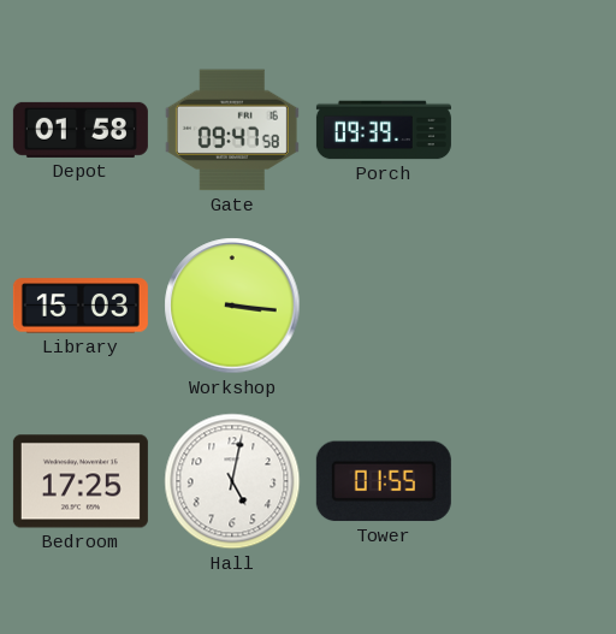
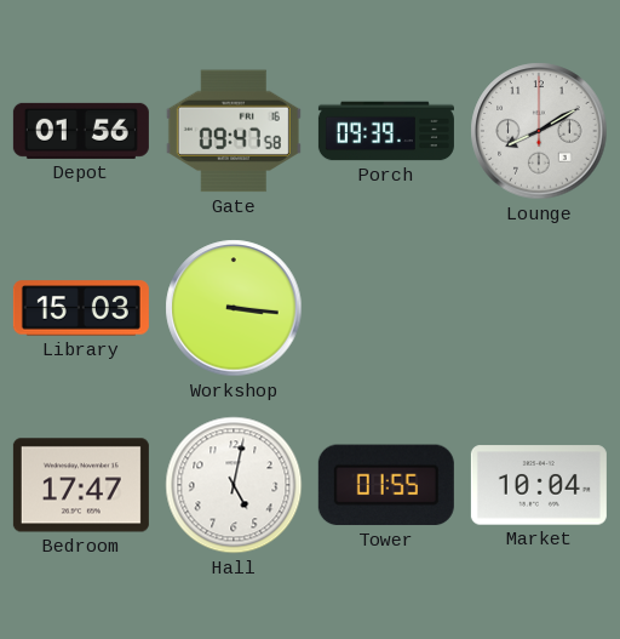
Depot: 01:58 -> 01:56
Lounge: none -> 8:10
Bedroom: 17:25 -> 17:47
Market: none -> 10:04
